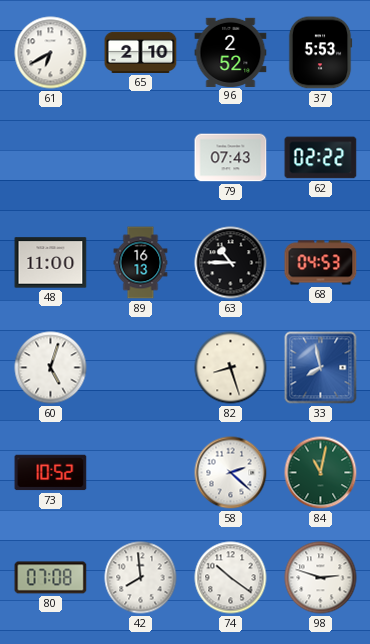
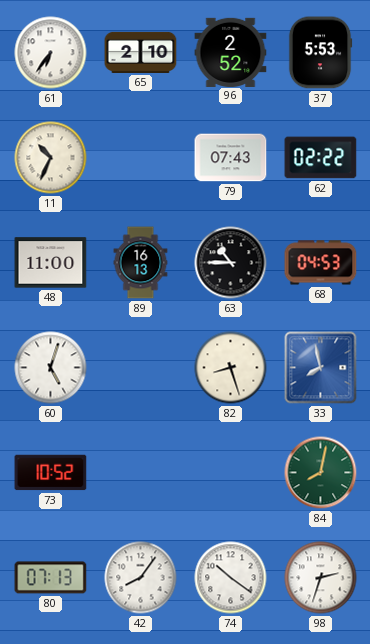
61: 6:40 -> 6:36
11: none -> 10:34
58: 2:22 -> none
84: 11:02 -> 8:02
80: 07:08 -> 07:13
42: 7:59 -> 8:06
98: 2:48 -> 2:33
